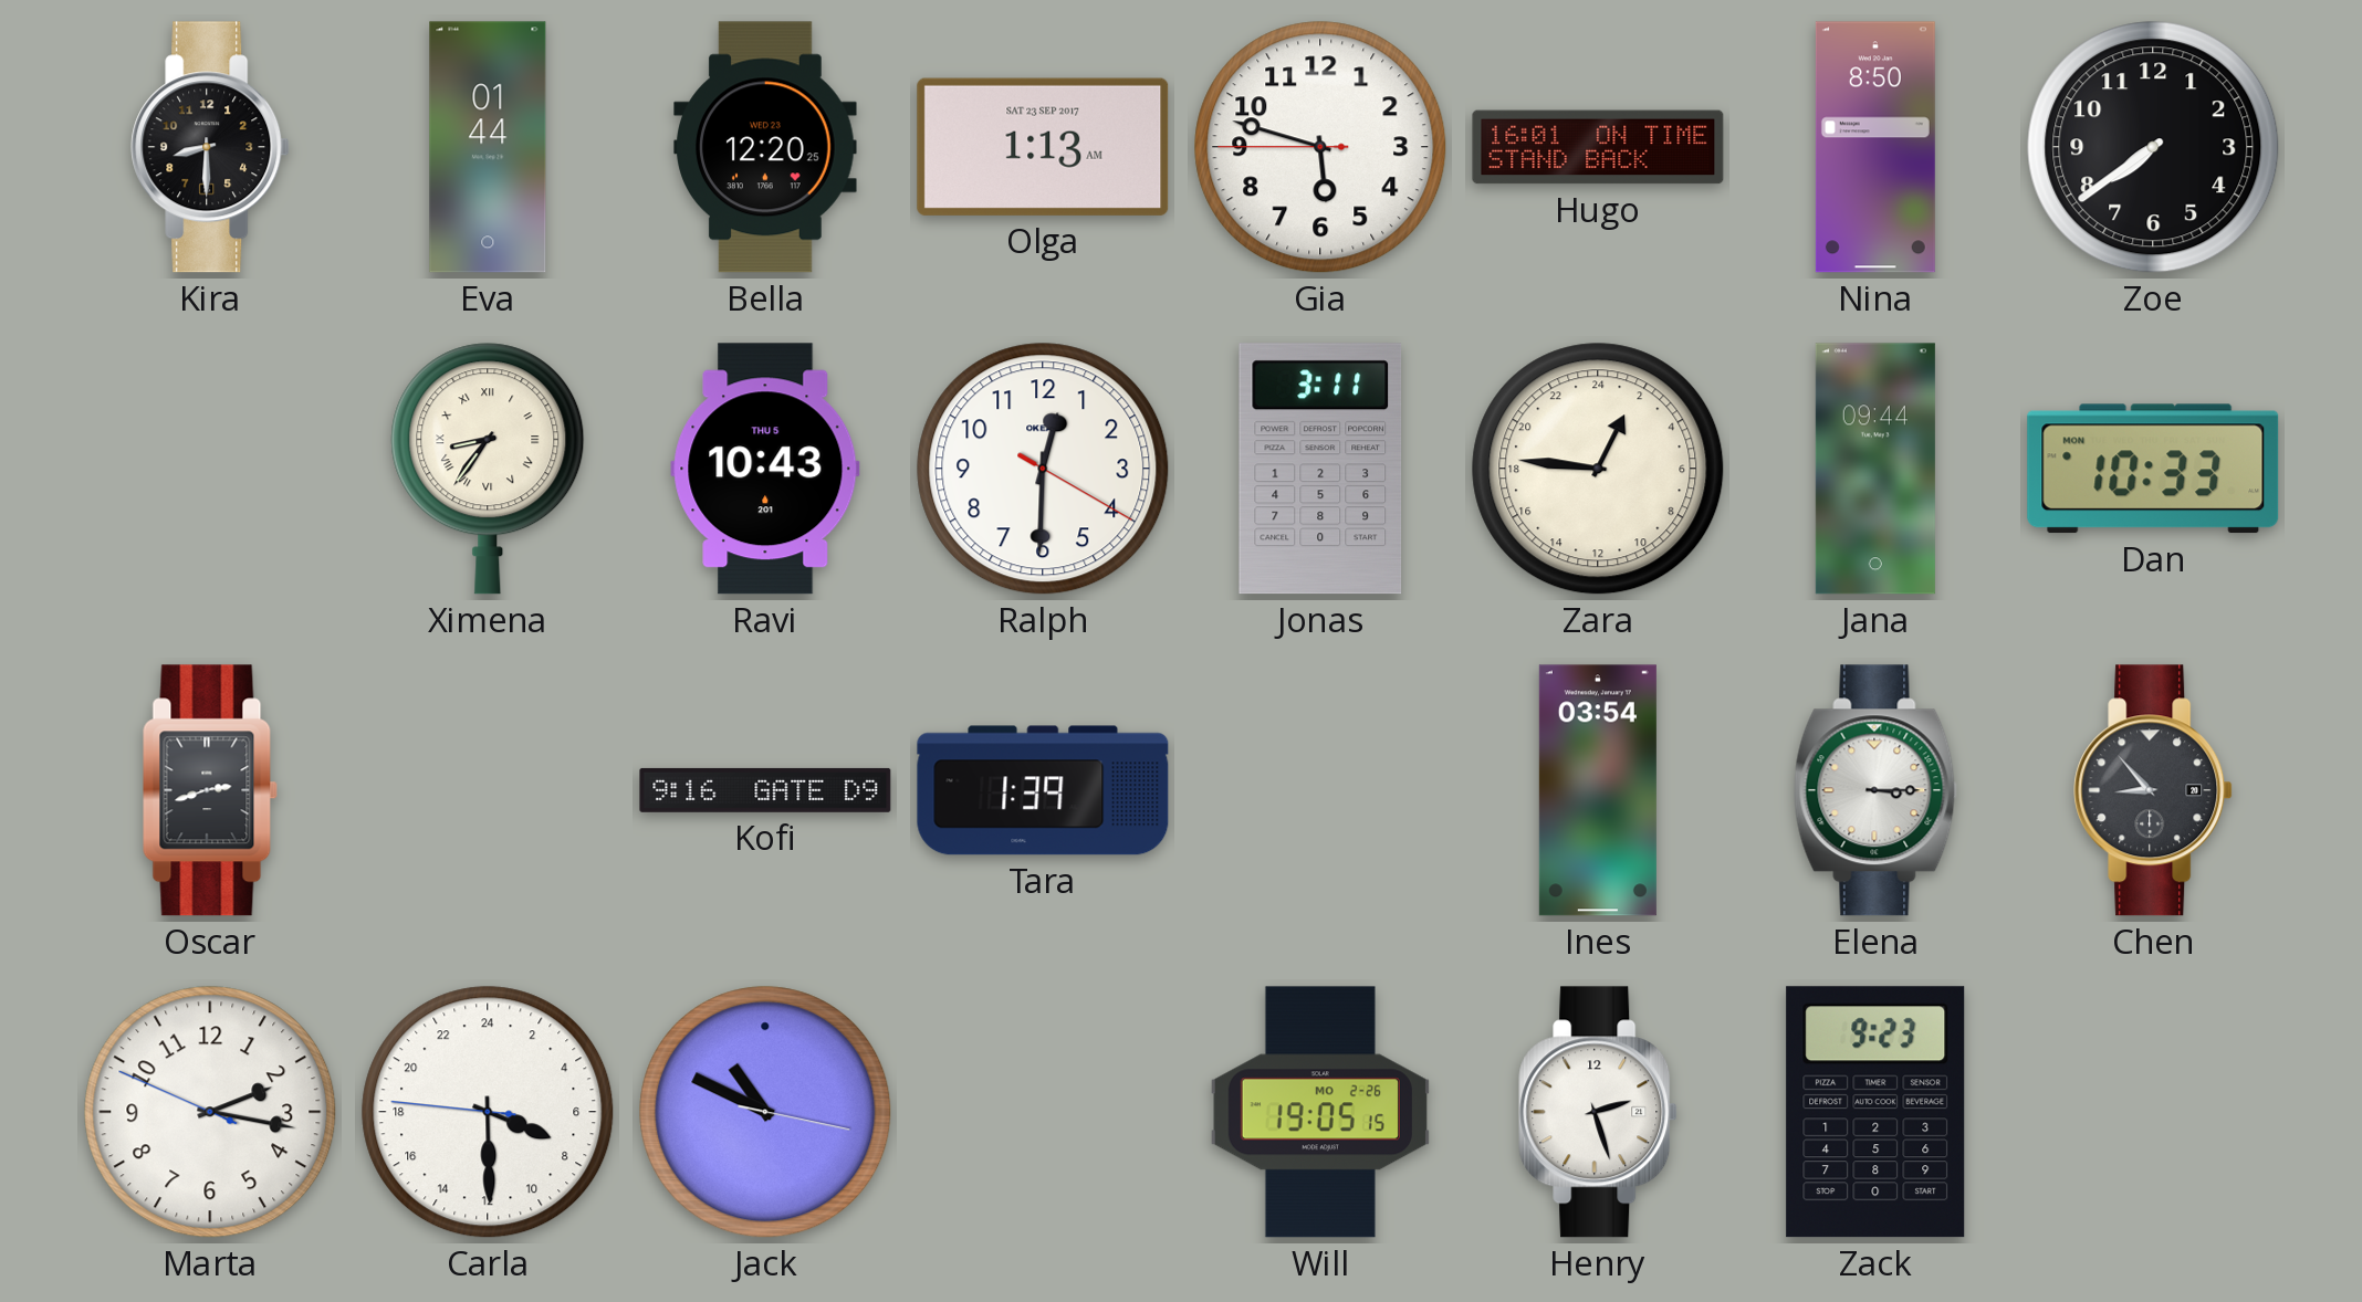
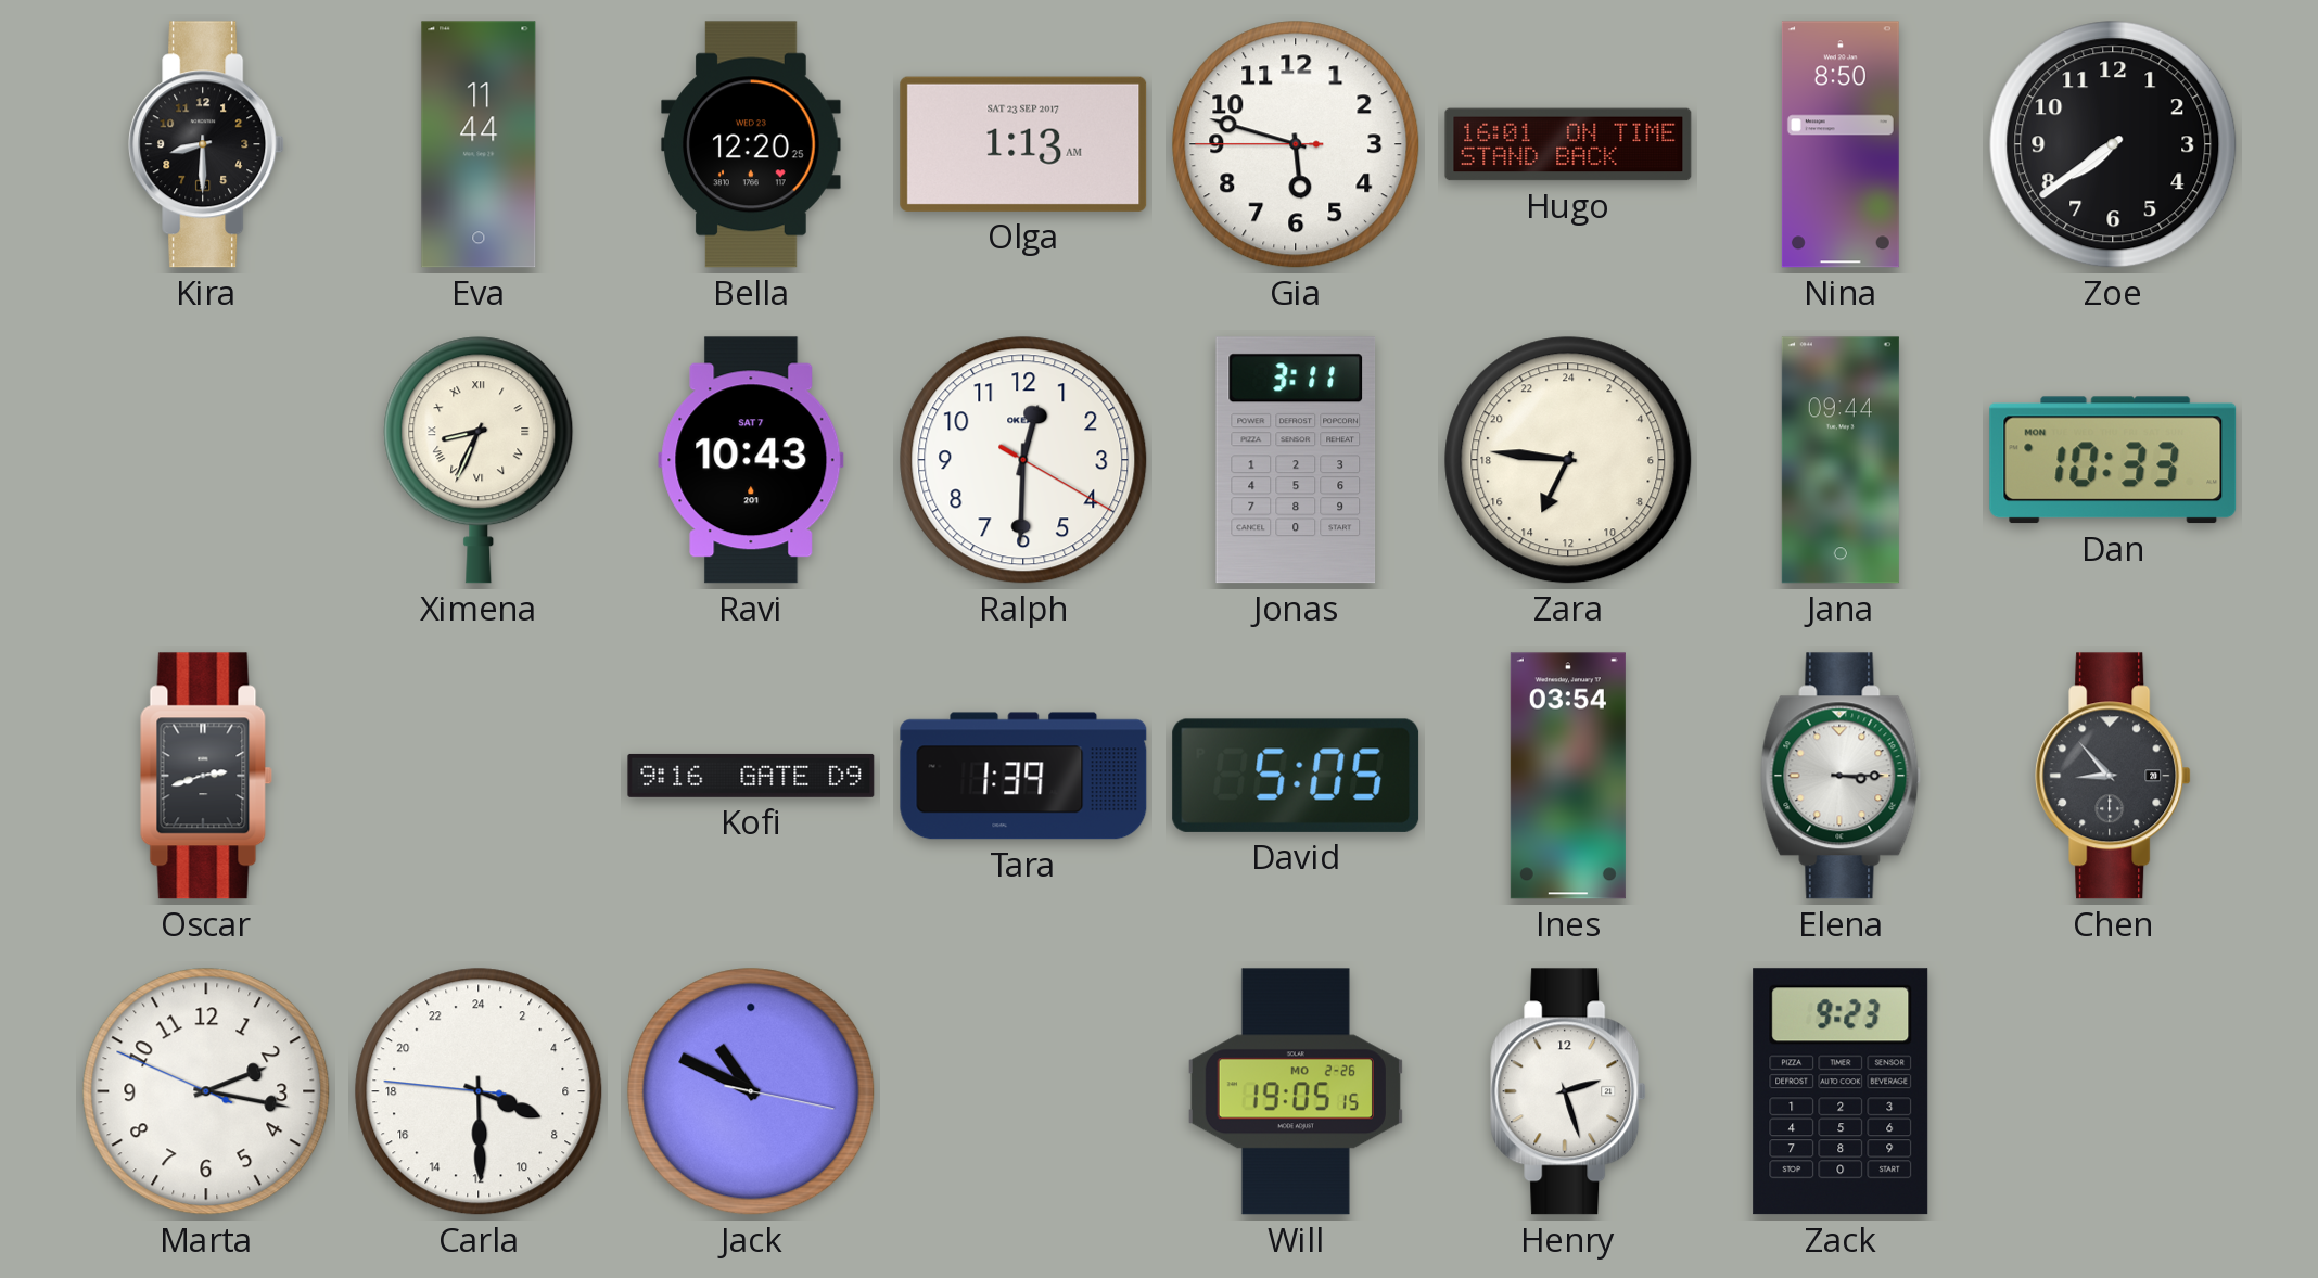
Eva: 01:44 -> 11:44
Ximena: 8:36 -> 8:34
Ravi date: THU 5 -> SAT 7
Zara: 1:46 -> 13:46
David: none -> 5:05
